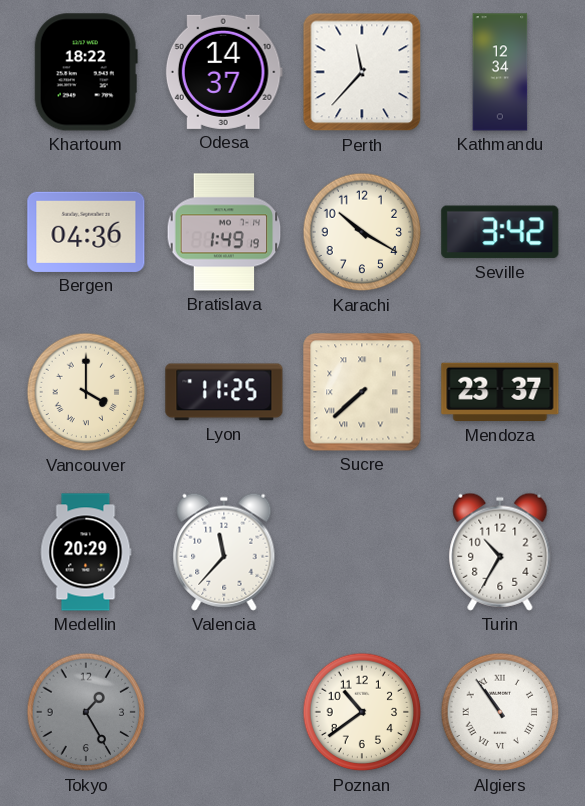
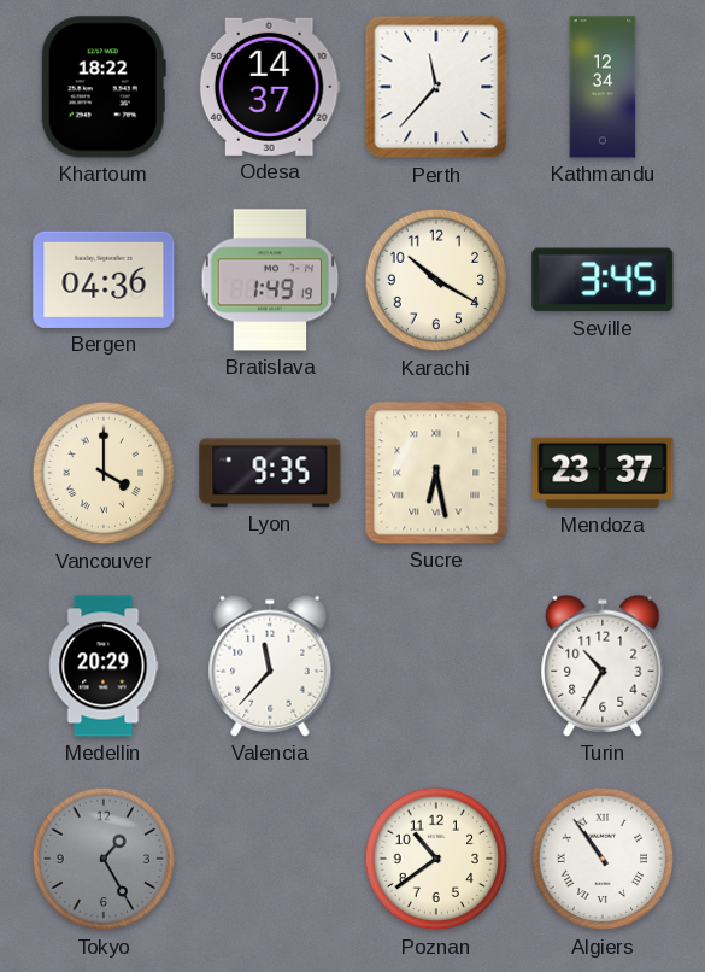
Seville: 3:42 -> 3:45
Lyon: 11:25 -> 9:35
Sucre: 7:38 -> 6:28
